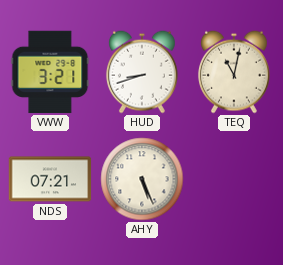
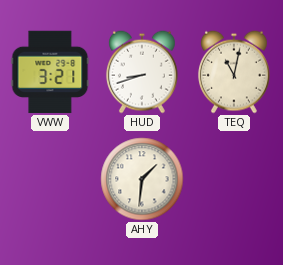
NDS: 07:21 -> none
AHY: 5:26 -> 1:31
